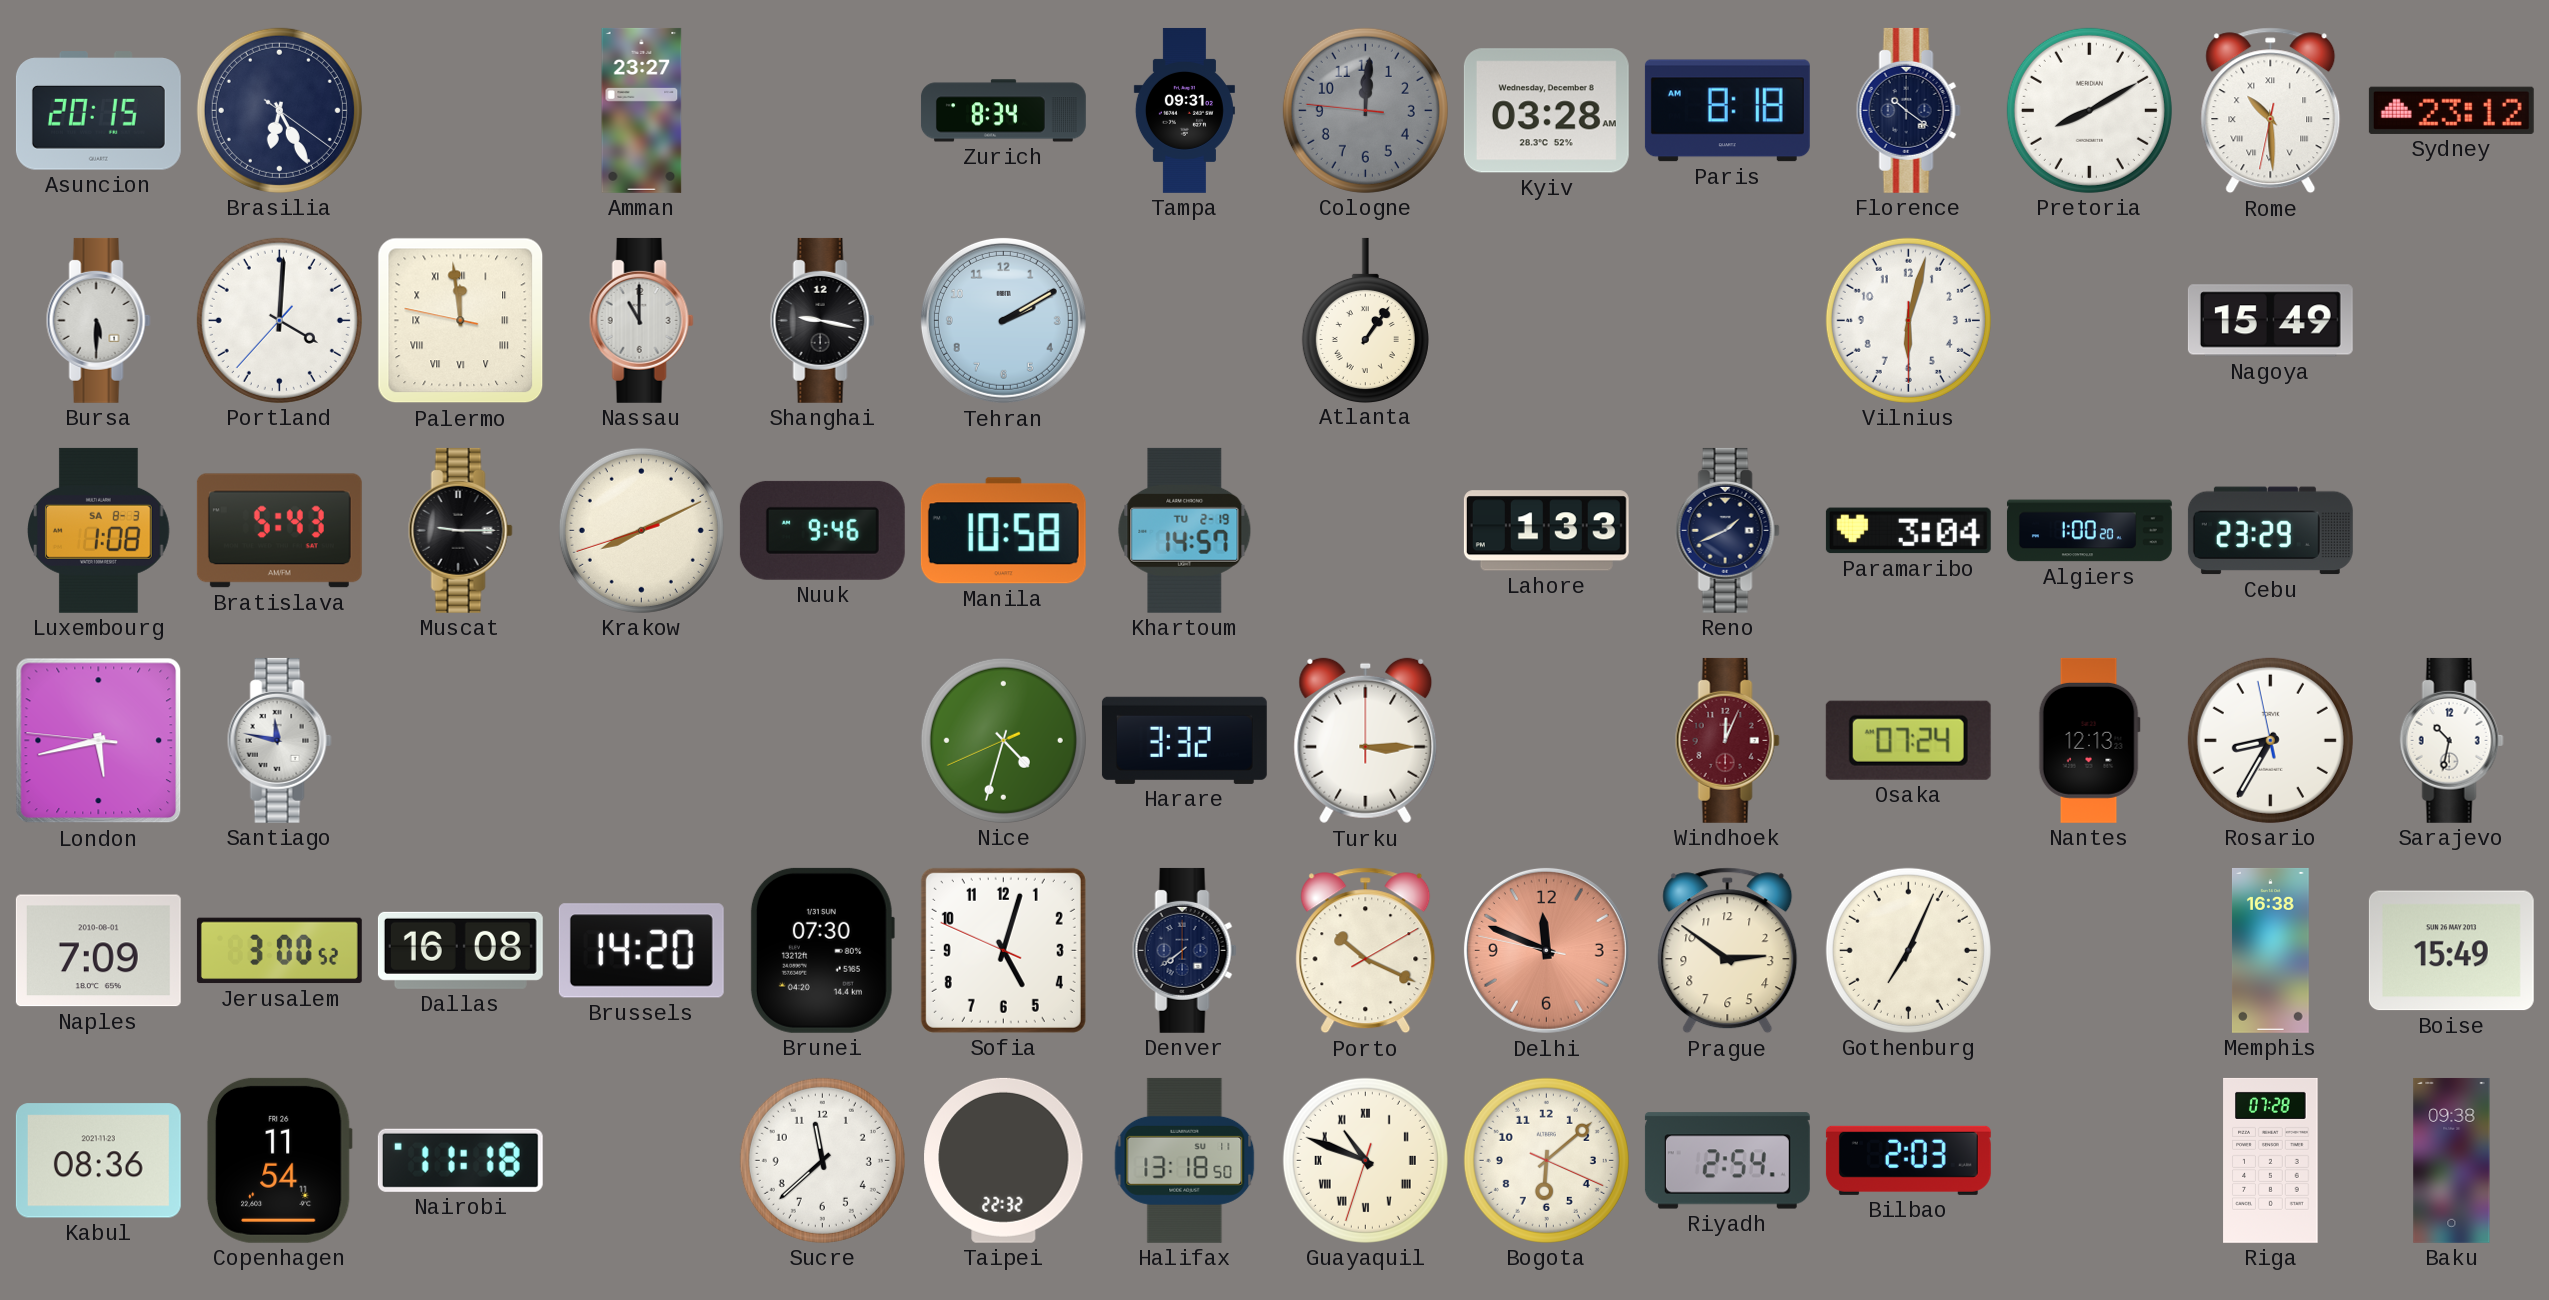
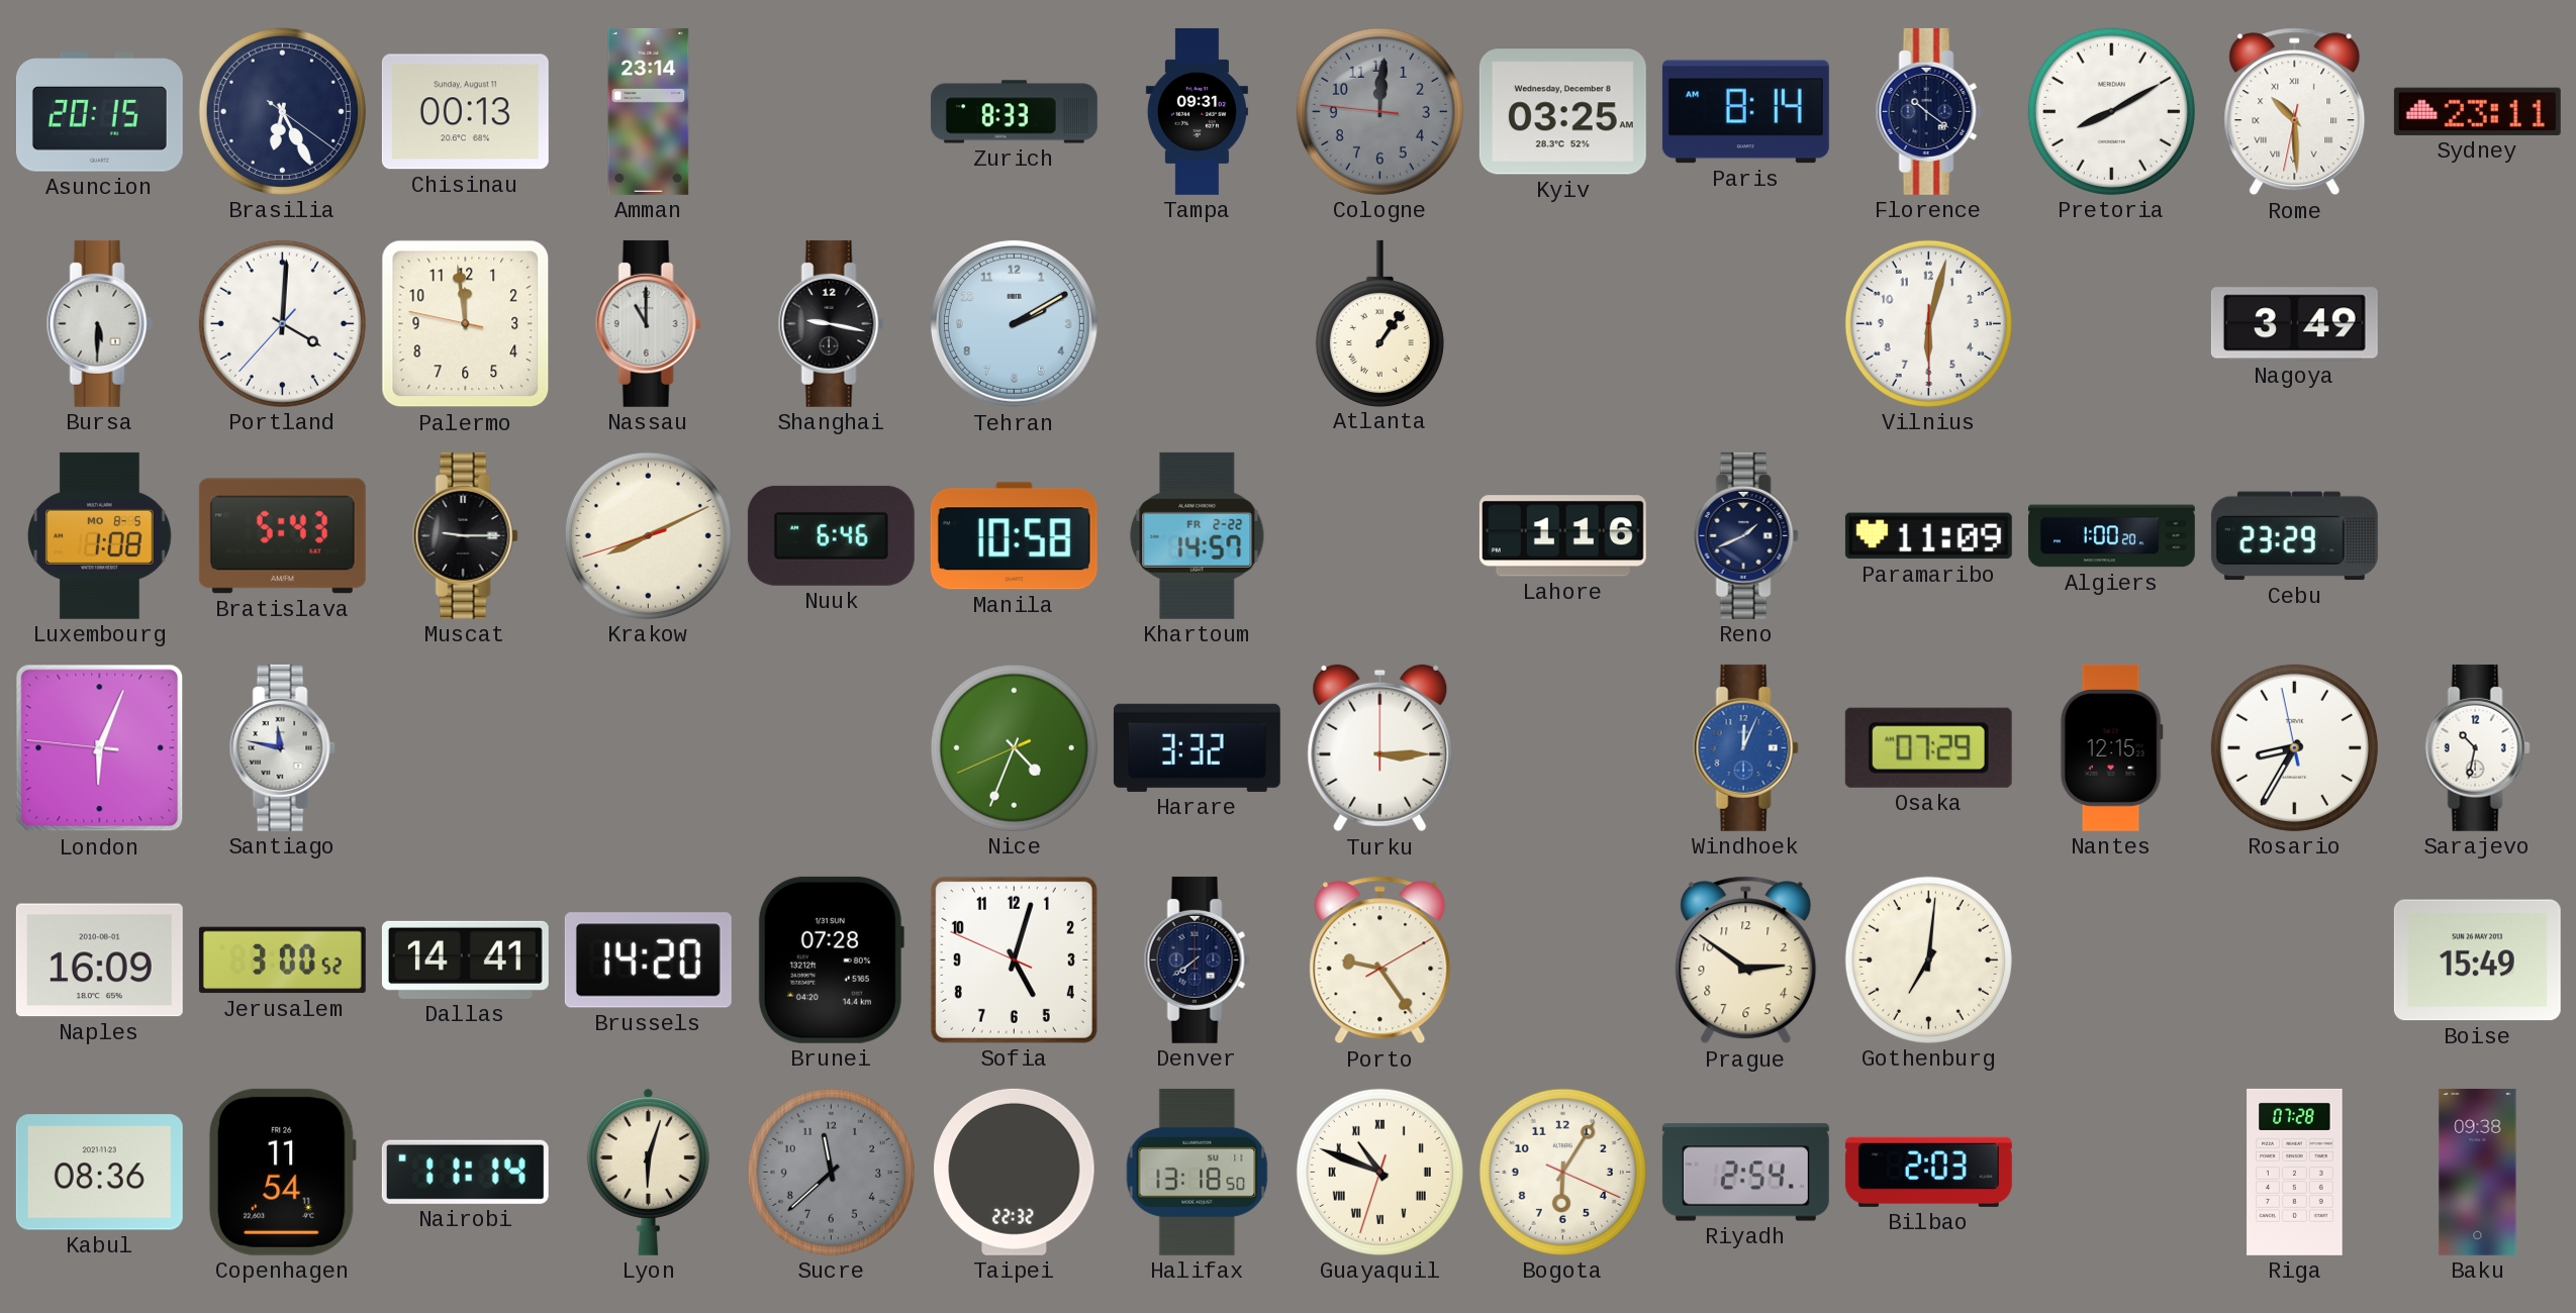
Chisinau: none -> 00:13
Amman: 23:27 -> 23:14
Zurich: 8:34 -> 8:33
Kyiv: 03:28 -> 03:25
Paris: 8:18 -> 8:14
Sydney: 23:12 -> 23:11
Palermo numerals: Roman -> Arabic
Nagoya: 15:49 -> 3:49
Luxembourg date: SA 8-3 -> MO 8-5
Nuuk: 9:46 -> 6:46
Khartoum date: TU 2-19 -> FR 2-22
Lahore: 1:33 -> 1:16
Paramaribo: 3:04 -> 11:09
London: 5:42 -> 6:03
Nice: 4:32 -> 4:33
Windhoek dial: burgundy -> blue
Osaka: 07:24 -> 07:29
Nantes: 12:13 -> 12:15
Naples: 7:09 -> 16:09
Dallas: 16:08 -> 14:41
Brunei: 07:30 -> 07:28
Porto: 10:19 -> 9:24
Delhi: 11:48 -> none
Gothenburg: 7:04 -> 7:01
Memphis: 16:38 -> none
Nairobi: 11:18 -> 11:14
Lyon: none -> 6:03
Sucre dial: white -> grey
Bogota: 6:08 -> 6:05
